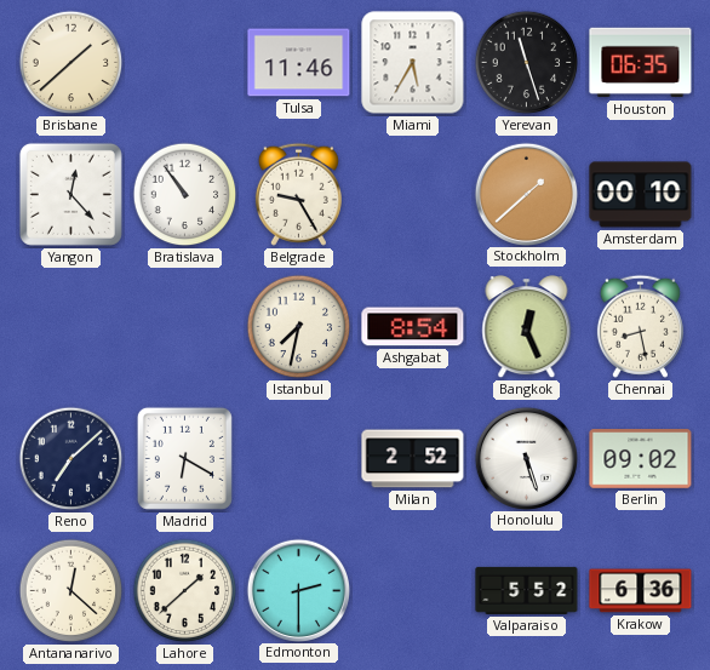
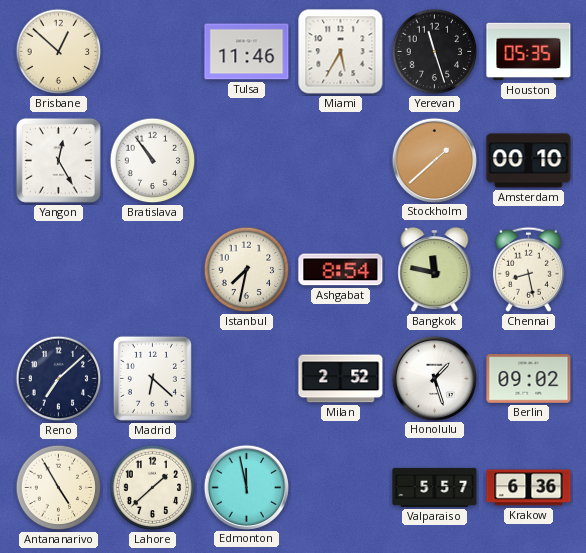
Brisbane: 1:38 -> 12:52
Houston: 06:35 -> 05:35
Yangon: 12:23 -> 12:25
Belgrade: 9:25 -> none
Bangkok: 12:26 -> 11:47
Madrid: 6:20 -> 6:22
Honolulu: 5:27 -> 1:27
Antananarivo: 12:22 -> 4:55
Edmonton: 2:30 -> 11:58
Valparaiso: 5:52 -> 5:57
